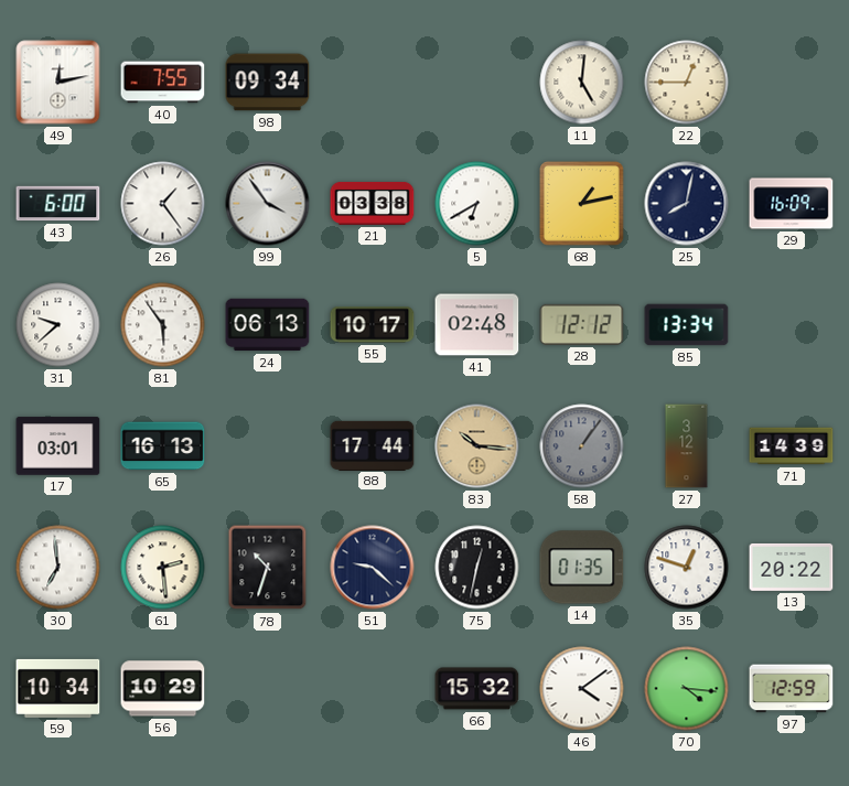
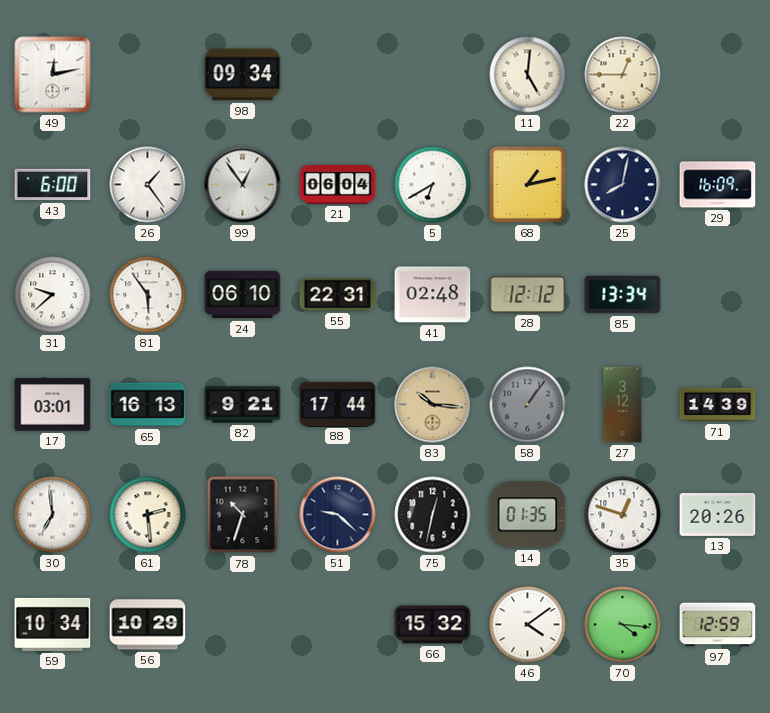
40: 7:55 -> none
99: 3:54 -> 12:54
21: 03:38 -> 06:04
24: 06:13 -> 06:10
55: 10:17 -> 22:31
82: none -> 9:21
13: 20:22 -> 20:26
